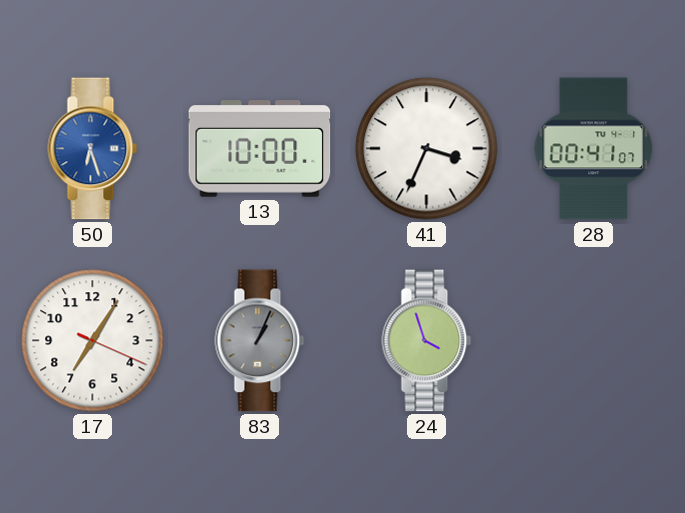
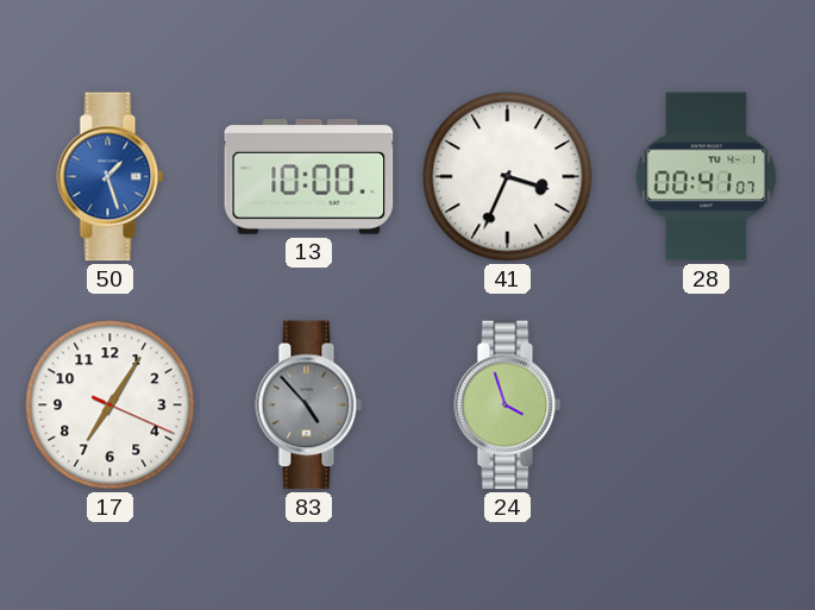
50: 6:27 -> 1:27
83: 1:04 -> 4:53
